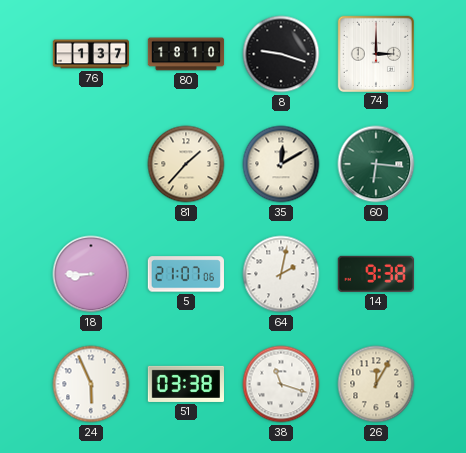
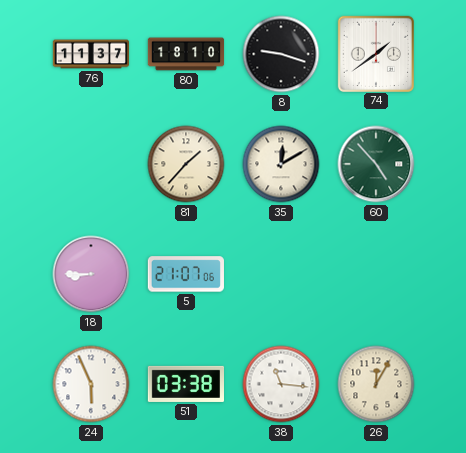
76: 1:37 -> 11:37
74: 3:00 -> 1:39
60: 6:16 -> 4:53
64: 2:02 -> none
14: 9:38 -> none
38: 11:18 -> 11:16
